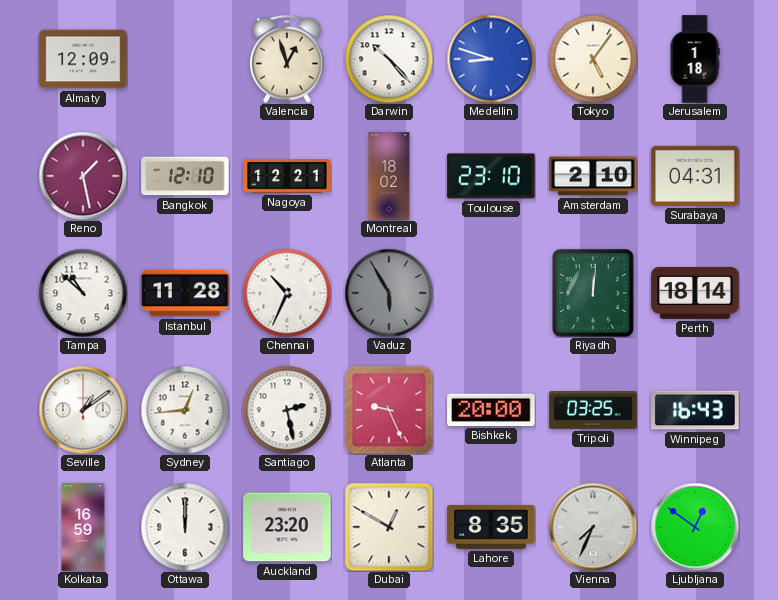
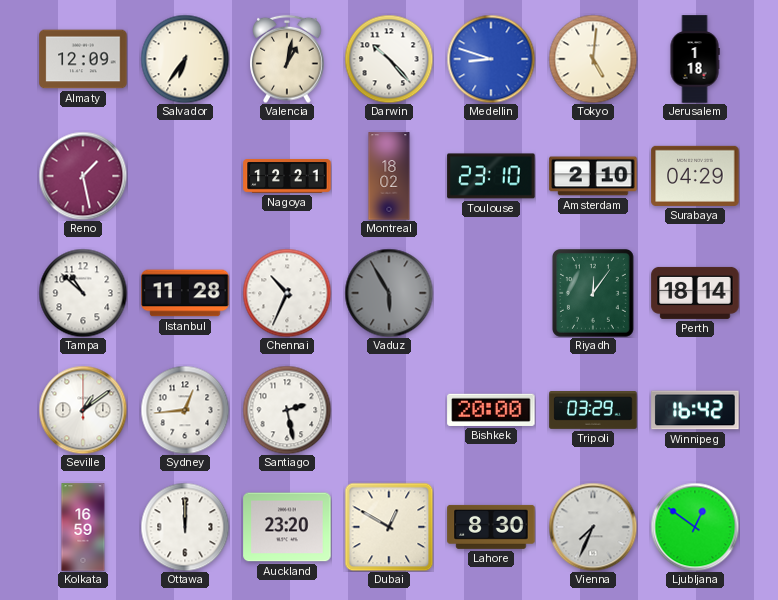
Salvador: none -> 6:36
Valencia: 12:57 -> 1:02
Tokyo: 5:06 -> 5:01
Bangkok: 12:10 -> none
Surabaya: 04:31 -> 04:29
Riyadh: 12:01 -> 12:06
Atlanta: 9:26 -> none
Tripoli: 03:25 -> 03:29
Winnipeg: 16:43 -> 16:42
Lahore: 8:35 -> 8:30
